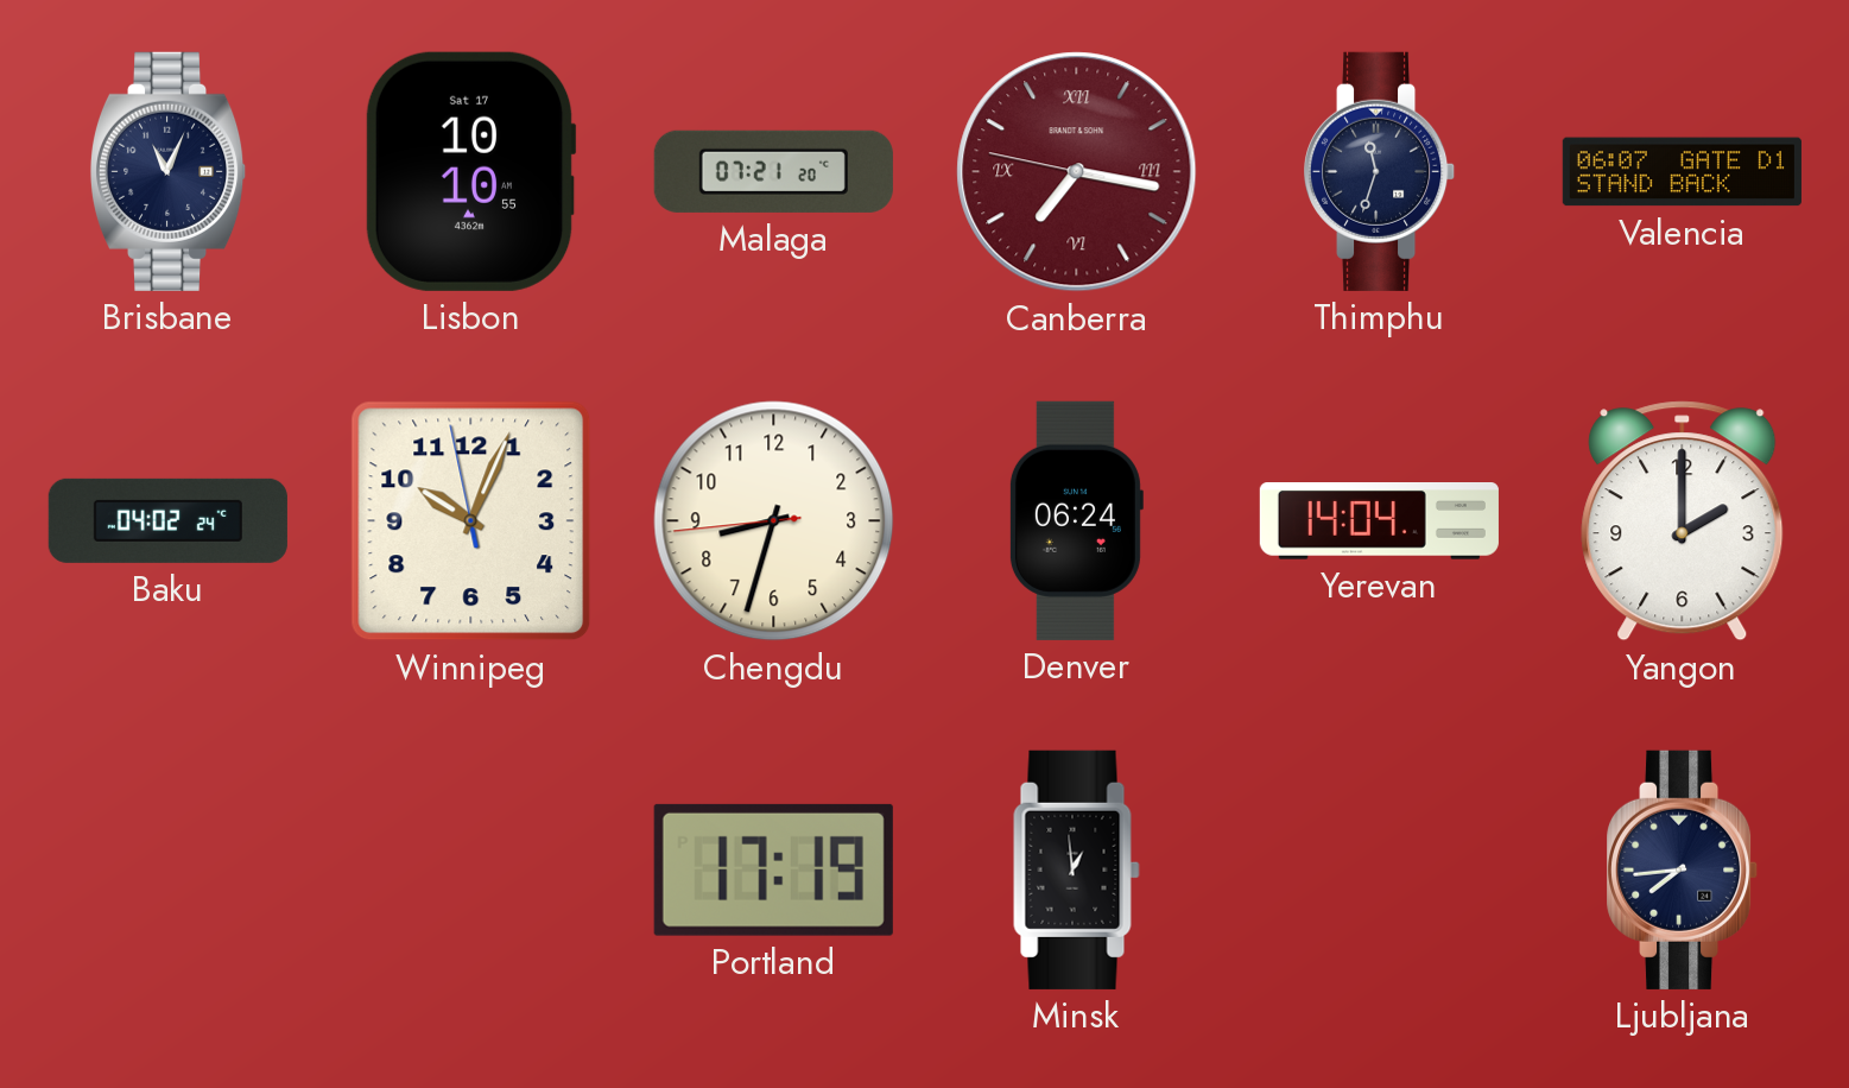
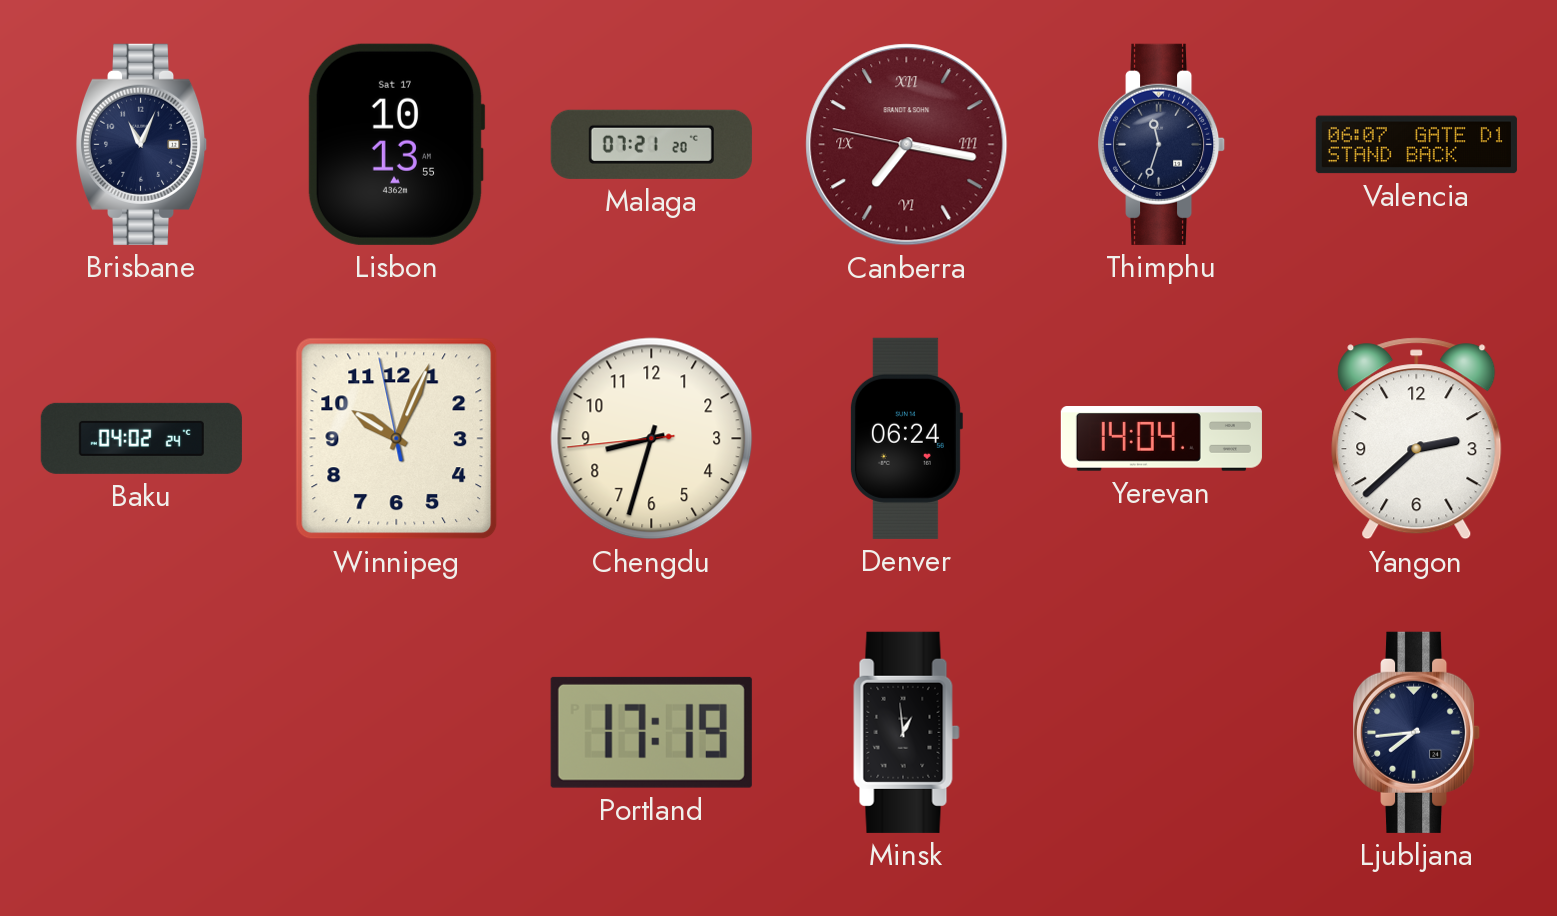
Lisbon: 10:10 -> 10:13
Yangon: 2:00 -> 2:38
